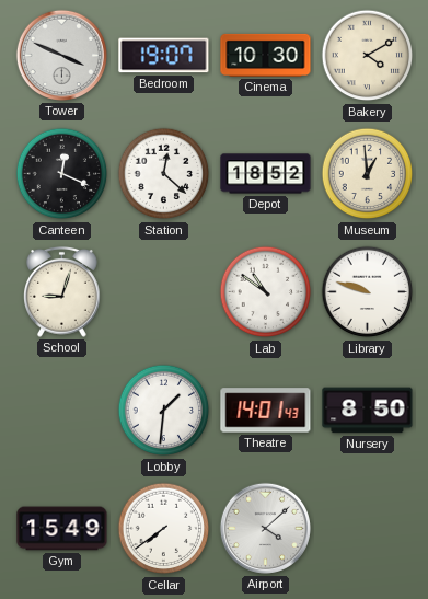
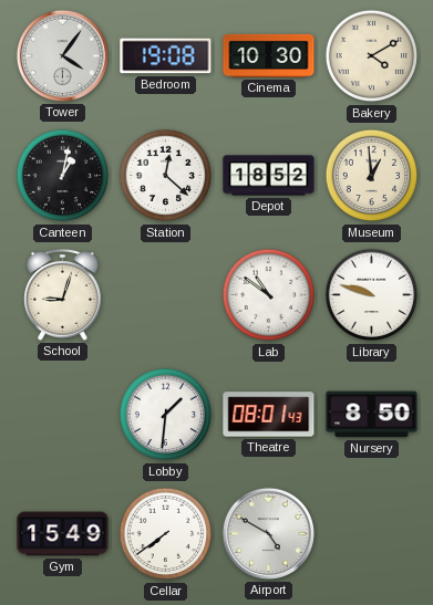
Tower: 3:49 -> 4:06
Bedroom: 19:07 -> 19:08
Canteen: 12:19 -> 1:02
Theatre: 14:01 -> 08:01
Airport: 4:08 -> 4:50
